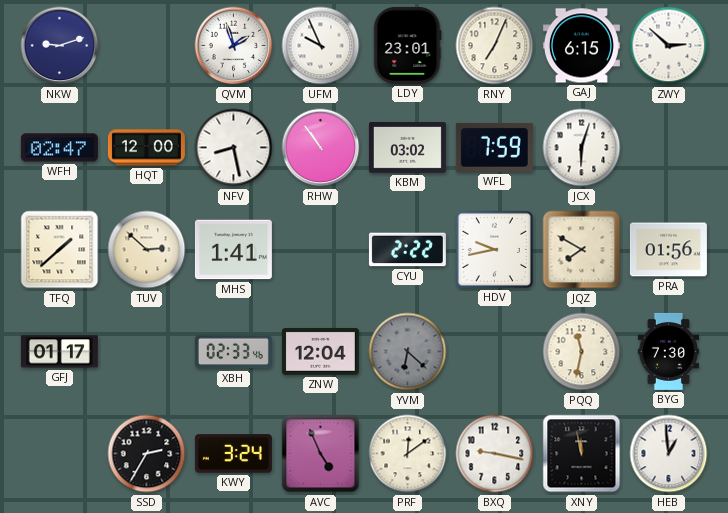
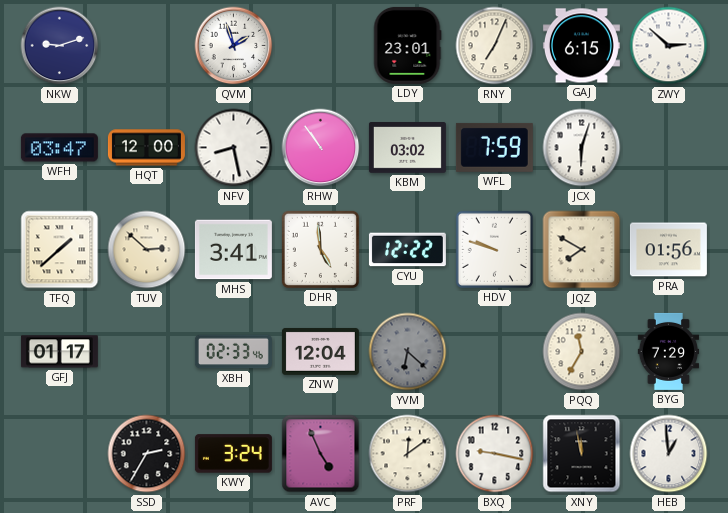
UFM: 9:56 -> none
WFH: 02:47 -> 03:47
MHS: 1:41 -> 3:41
DHR: none -> 4:59
CYU: 2:22 -> 12:22
HDV: 9:43 -> 9:48
PQQ: 11:32 -> 11:35
BYG: 7:30 -> 7:29
